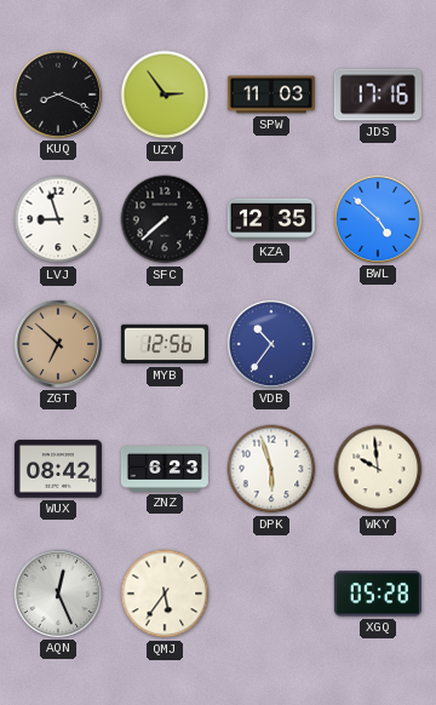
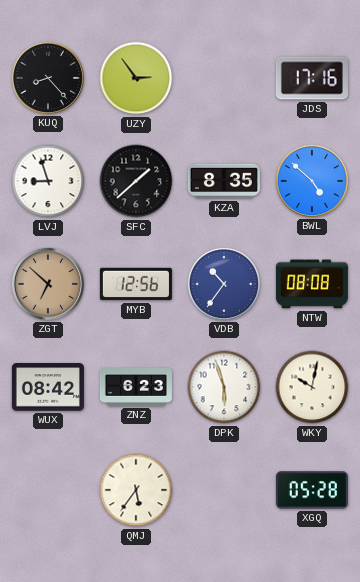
KUQ: 8:19 -> 8:23
SPW: 11:03 -> none
SFC: 7:38 -> 1:38
KZA: 12:35 -> 8:35
NTW: none -> 08:08
WKY: 9:59 -> 10:02
AQN: 12:26 -> none
